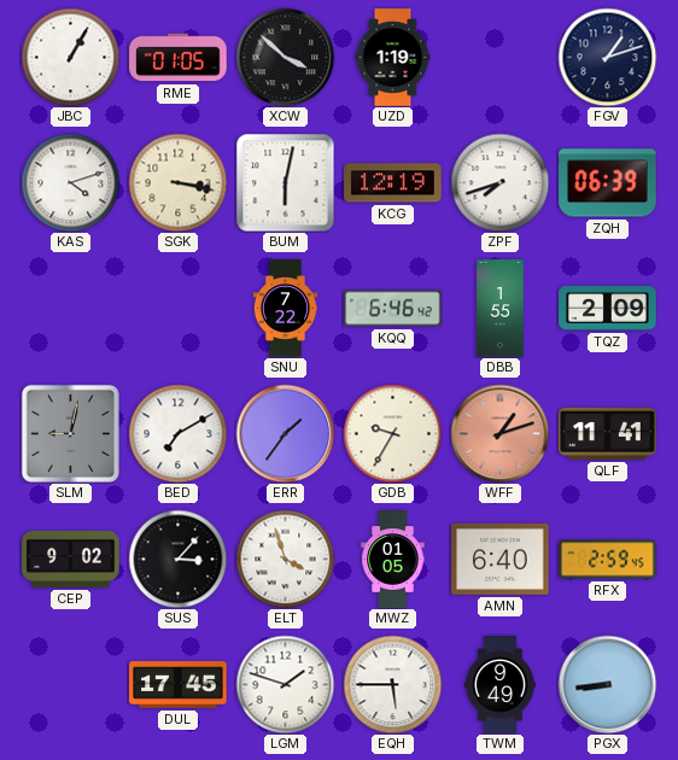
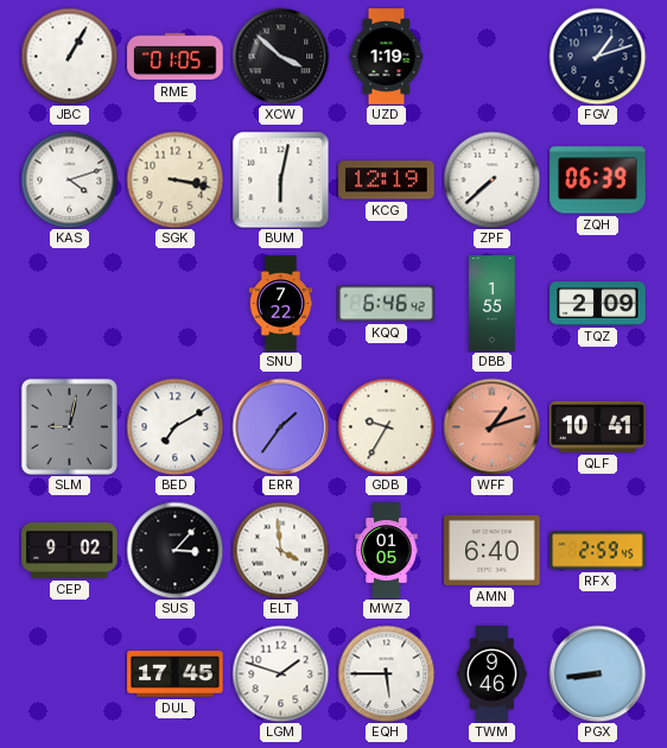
ZPF: 7:42 -> 7:38
QLF: 11:41 -> 10:41
ELT: 3:57 -> 3:59
TWM: 9:49 -> 9:46
